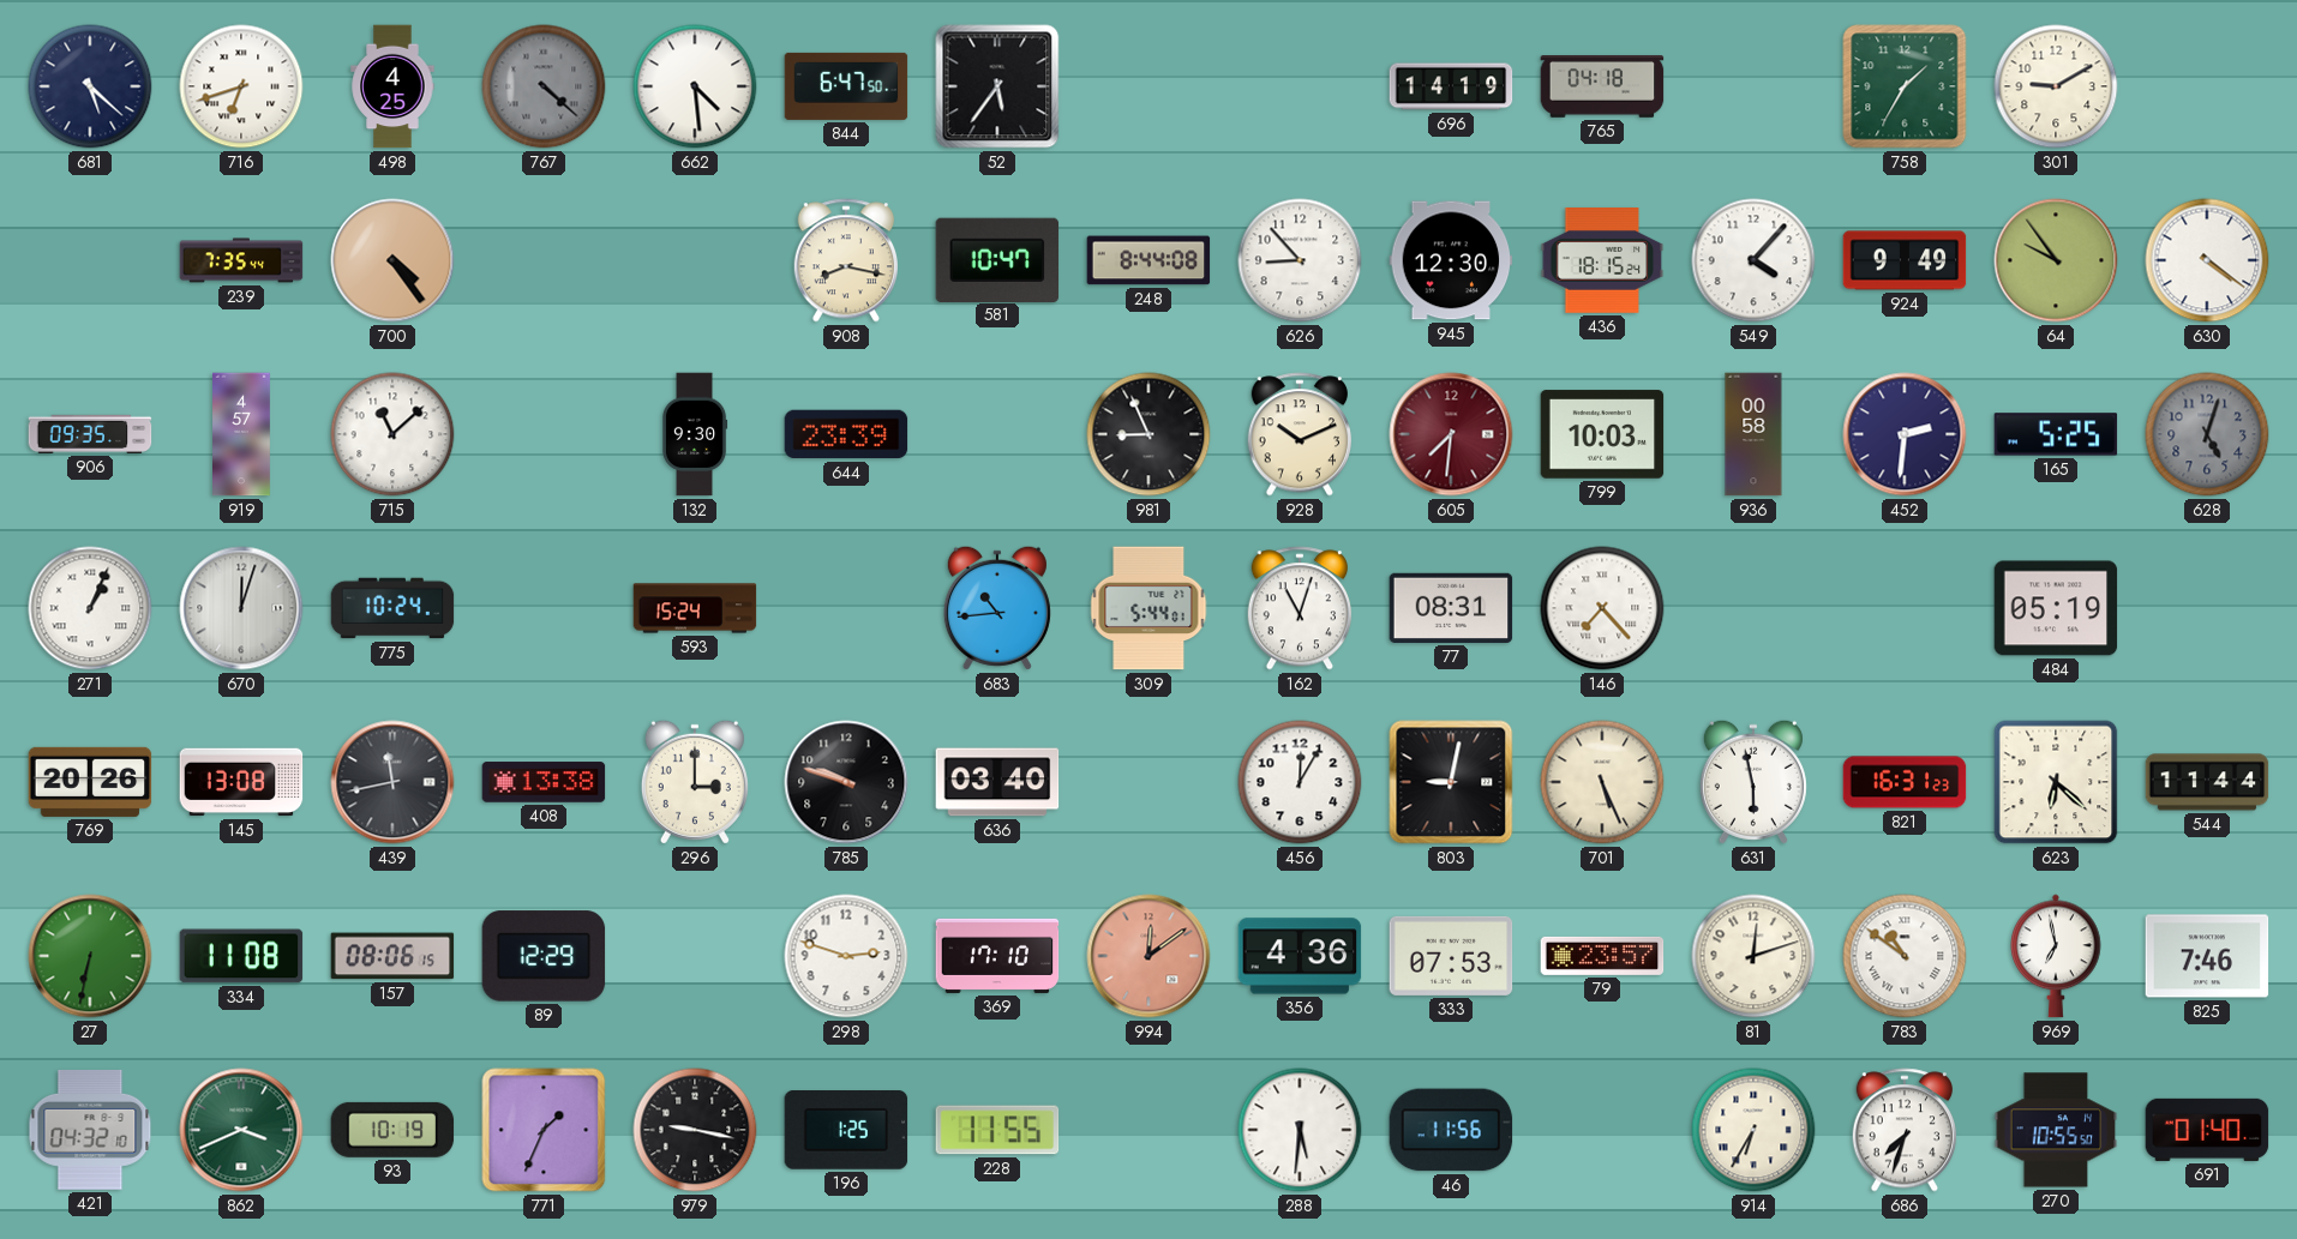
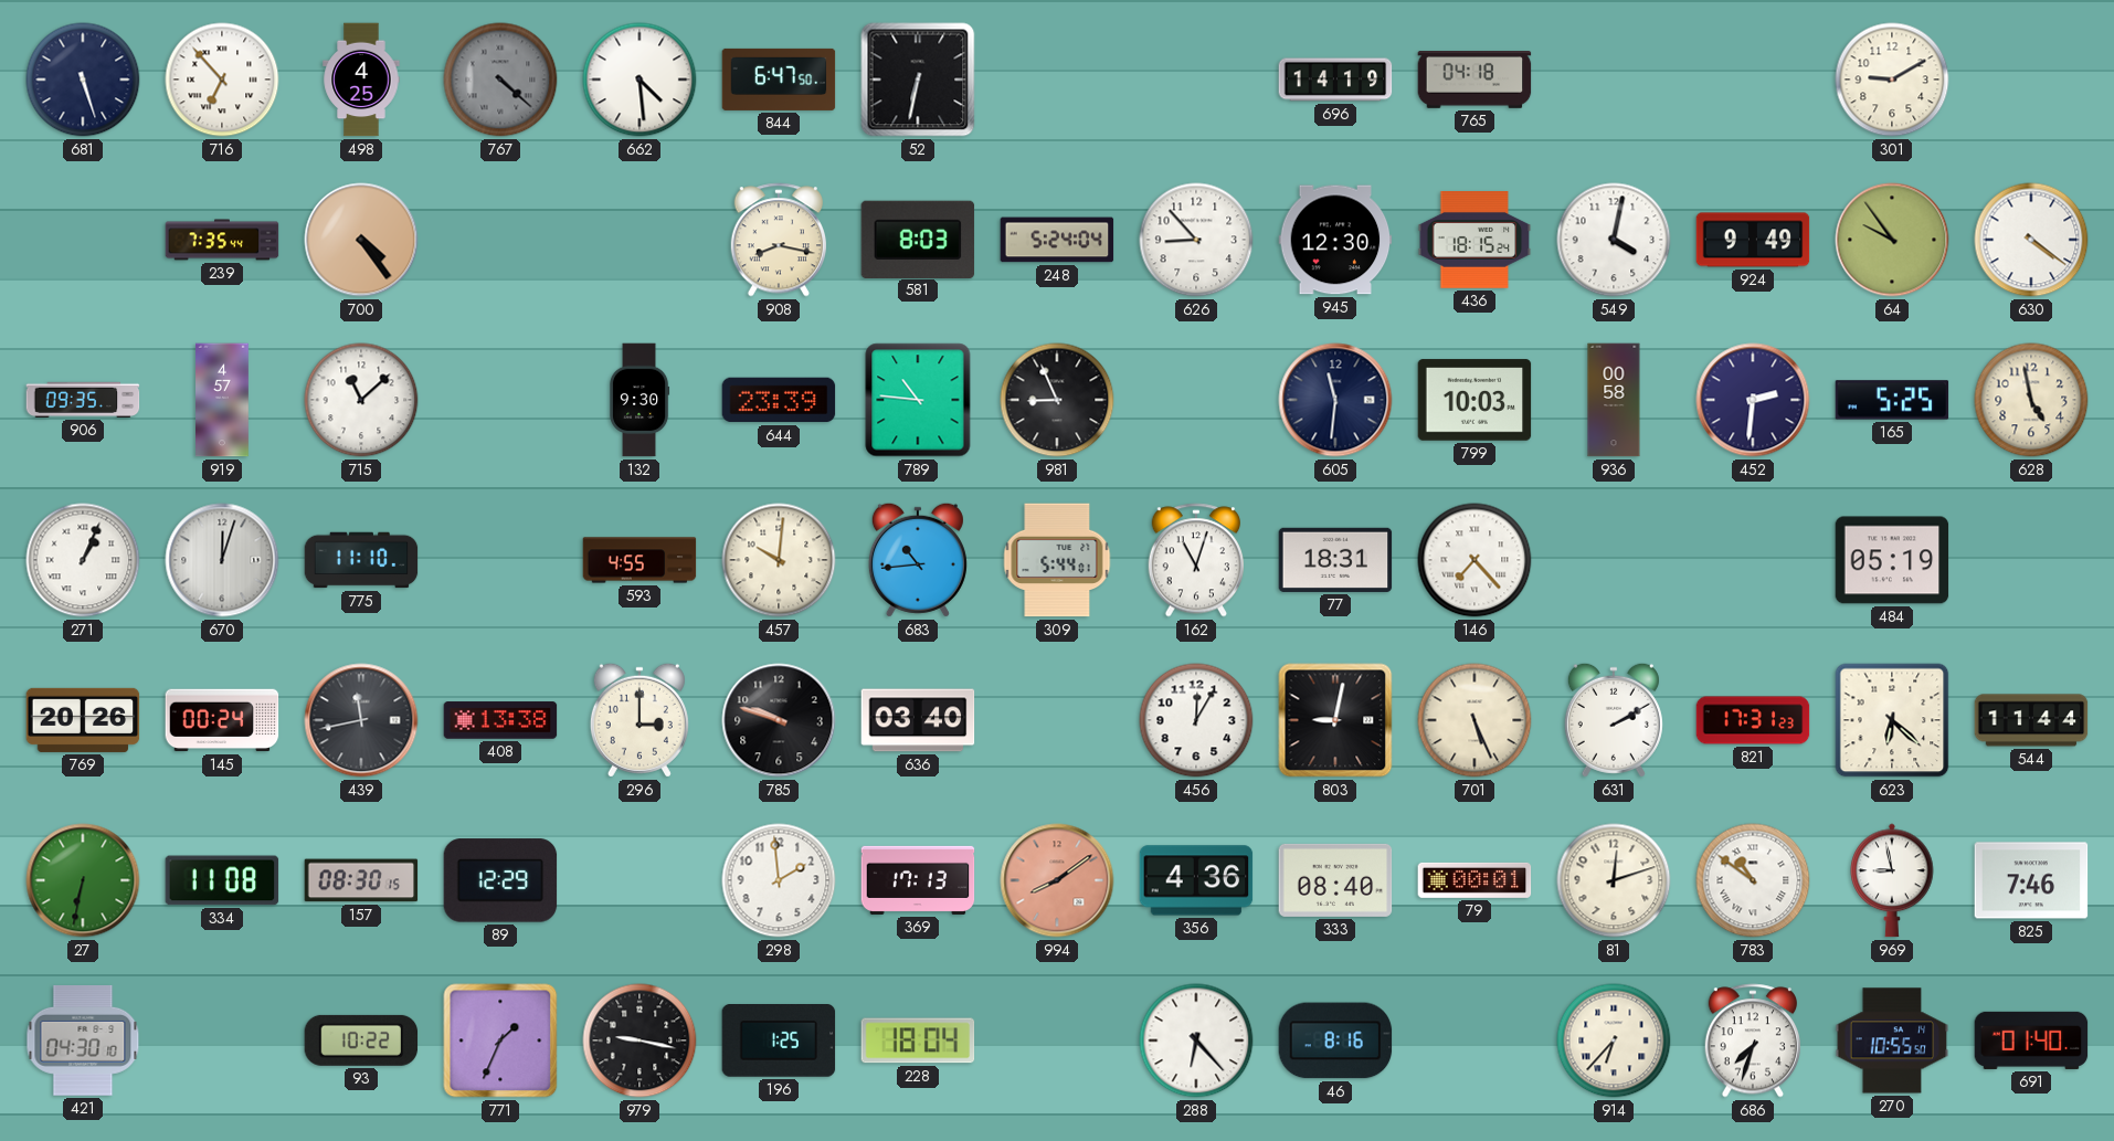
681: 5:22 -> 5:27
716: 6:42 -> 6:53
52: 5:36 -> 6:32
758: 1:35 -> none
581: 10:47 -> 8:03
248: 8:44 -> 5:24
549: 4:07 -> 4:02
789: none -> 10:46
928: 10:11 -> none
605: 7:31 -> 11:31
605 dial: burgundy -> navy
628: 5:03 -> 4:58
628 dial: grey -> cream
775: 10:24 -> 11:10
593: 15:24 -> 4:55
457: none -> 10:01
77: 08:31 -> 18:31
145: 13:08 -> 00:24
631: 5:58 -> 2:10
821: 16:31 -> 17:31
157: 08:06 -> 08:30
298: 2:48 -> 1:59
369: 17:10 -> 17:13
994: 12:09 -> 8:09
333: 07:53 -> 08:40
79: 23:57 -> 00:01
969: 6:58 -> 8:58
421: 04:32 -> 04:30
862: 3:41 -> none
93: 10:19 -> 10:22
228: 11:55 -> 18:04
288: 5:31 -> 6:23
46: 11:56 -> 8:16
914: 6:35 -> 6:37
